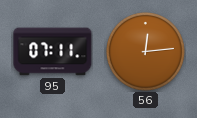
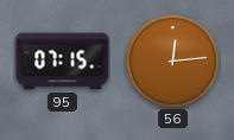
95: 07:11 -> 07:15
